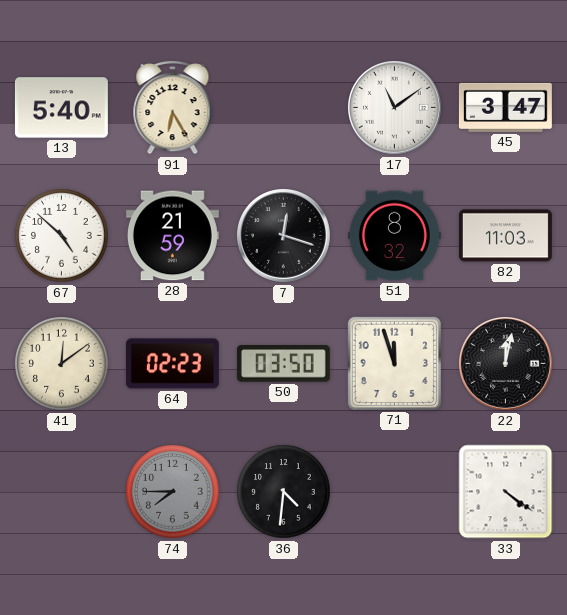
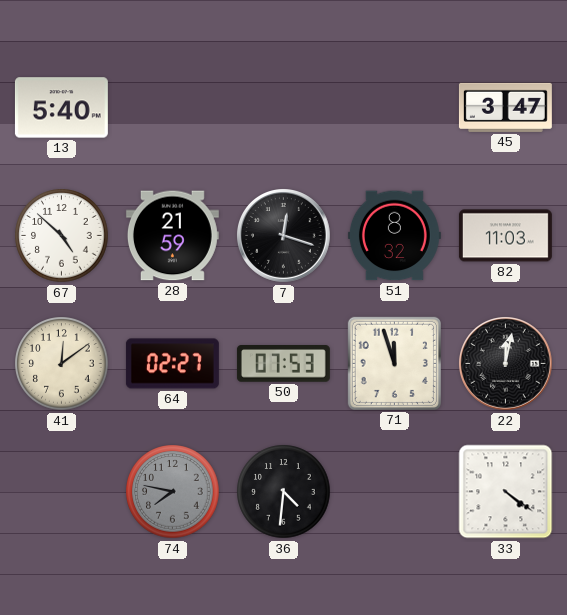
91: 6:25 -> none
17: 11:09 -> none
64: 02:23 -> 02:27
50: 03:50 -> 07:53
74: 7:45 -> 7:47
